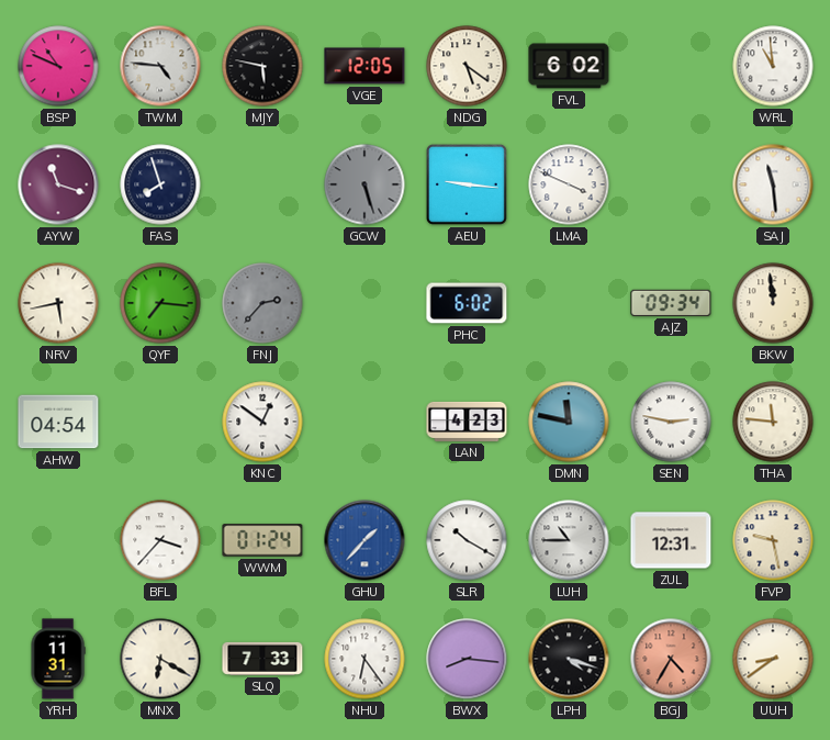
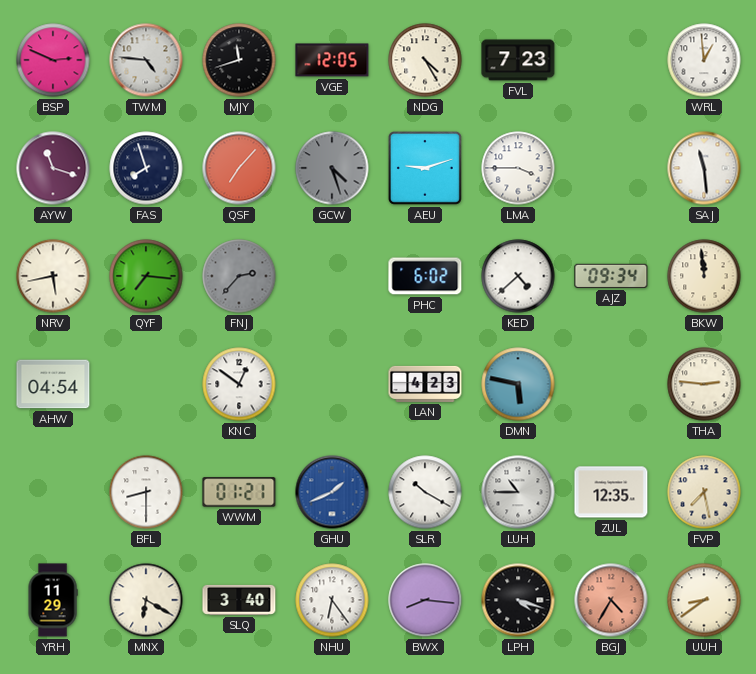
BSP: 10:49 -> 2:49
MJY: 5:47 -> 11:42
NDG: 5:21 -> 4:25
FVL: 6:02 -> 7:23
WRL: 10:59 -> 12:59
QSF: none -> 7:07
GCW: 5:27 -> 4:27
AEU: 9:16 -> 9:12
LMA: 3:49 -> 3:45
KED: none -> 4:38
DMN: 11:47 -> 5:47
SEN: 2:47 -> none
THA: 11:46 -> 2:46
BFL: 3:37 -> 8:30
WWM: 01:24 -> 01:21
GHU: 1:37 -> 1:41
ZUL: 12:31 -> 12:35
FVP: 9:28 -> 7:28
YRH: 11:31 -> 11:29
SLQ: 7:33 -> 3:40
